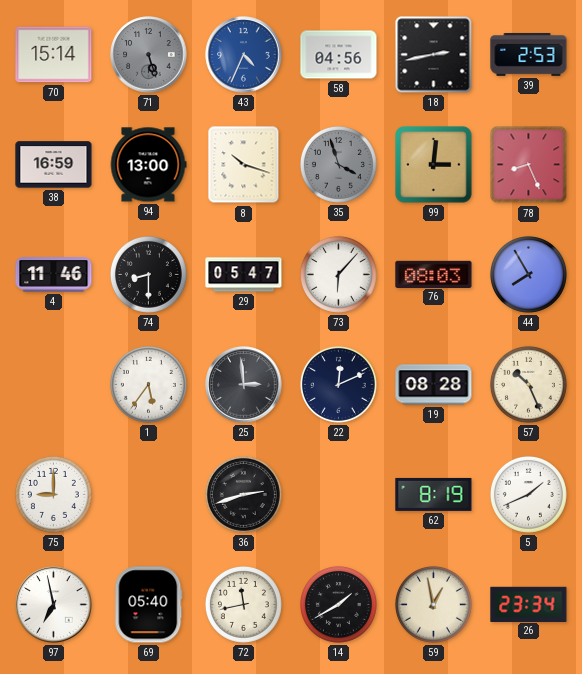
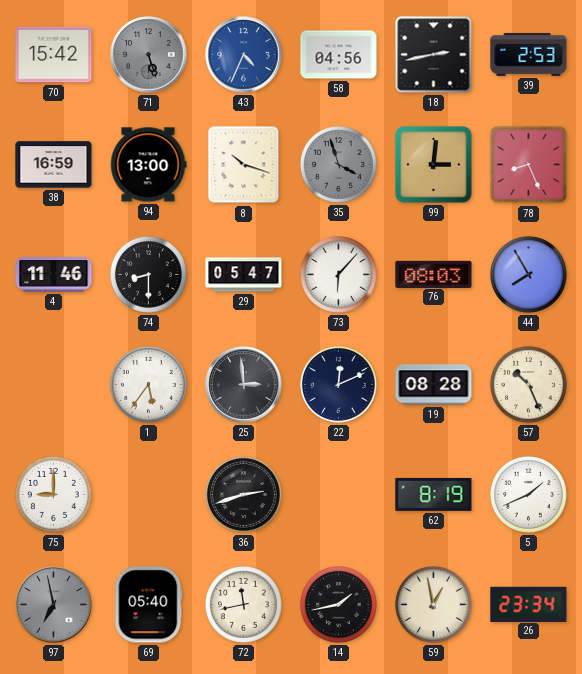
70: 15:14 -> 15:42
97 dial: white -> grey
14: 1:40 -> 1:43
